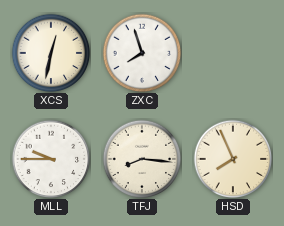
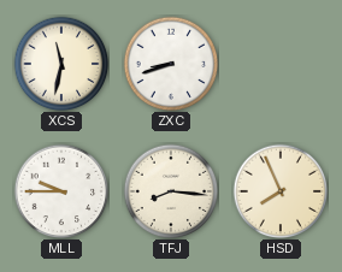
XCS: 12:32 -> 11:32
ZXC: 7:57 -> 8:42
